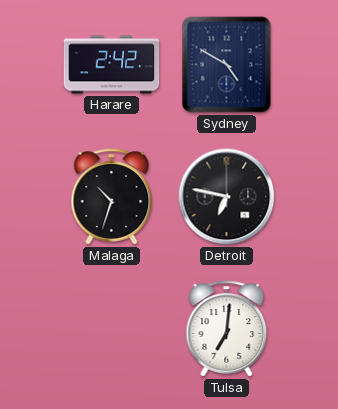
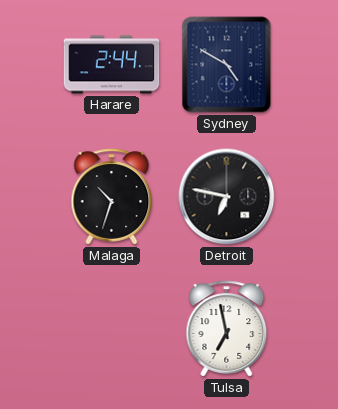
Harare: 2:42 -> 2:44
Tulsa: 7:01 -> 6:58
